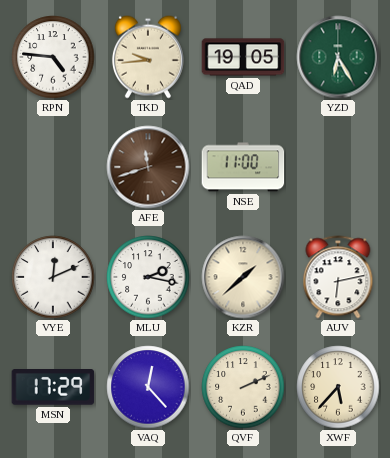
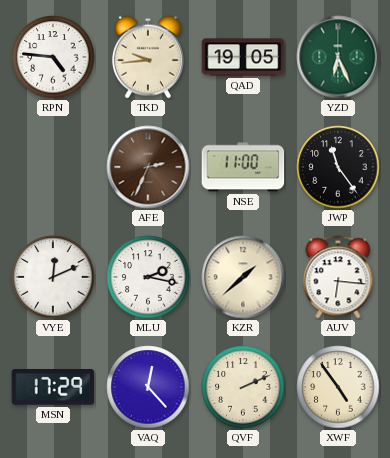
YZD: 6:25 -> 6:26
AFE: 11:42 -> 2:34
JWP: none -> 11:24
AUV: 6:13 -> 6:16
XWF: 5:37 -> 4:54
